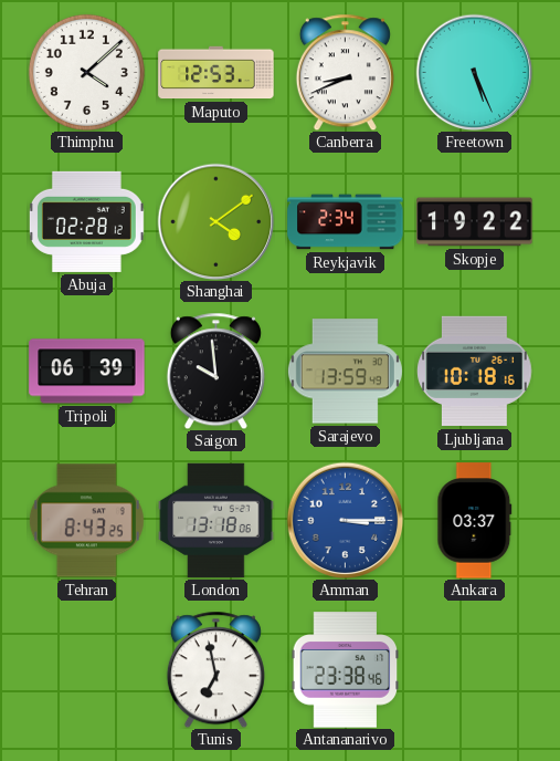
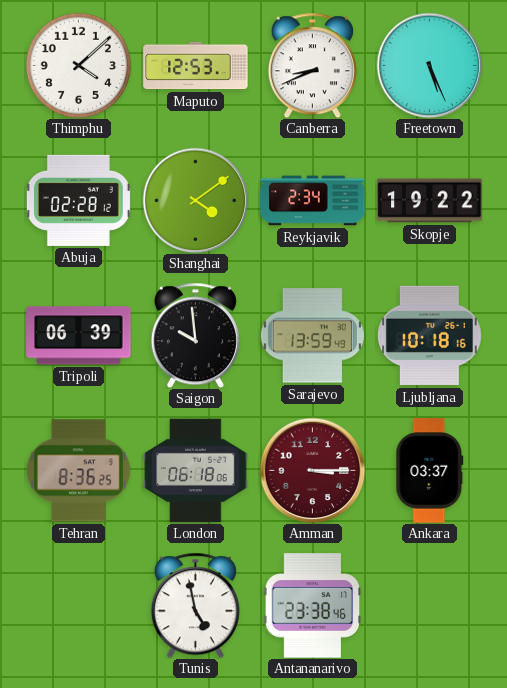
Tehran: 8:43 -> 8:36
London: 13:18 -> 06:18
Amman dial: blue -> burgundy
Tunis: 6:58 -> 4:58
